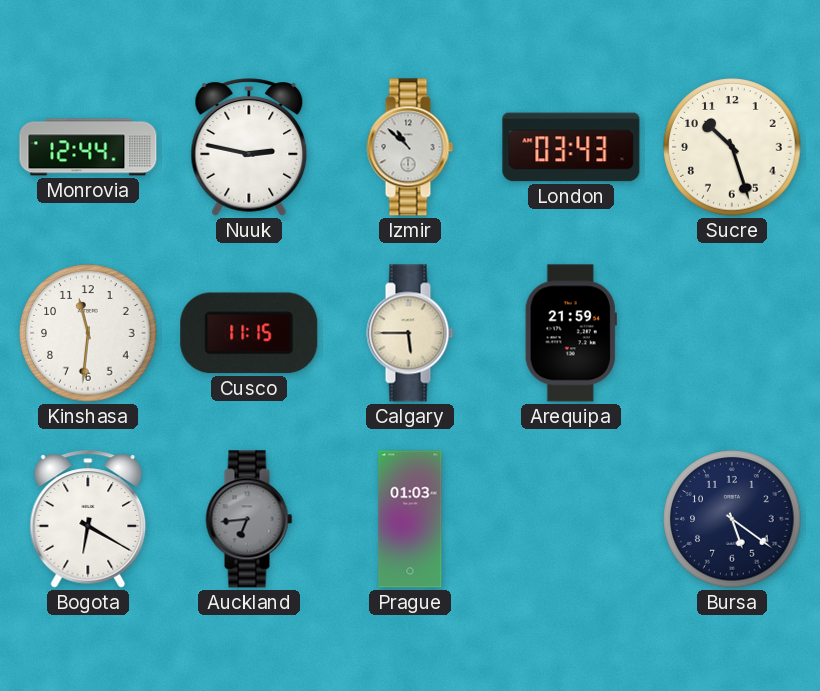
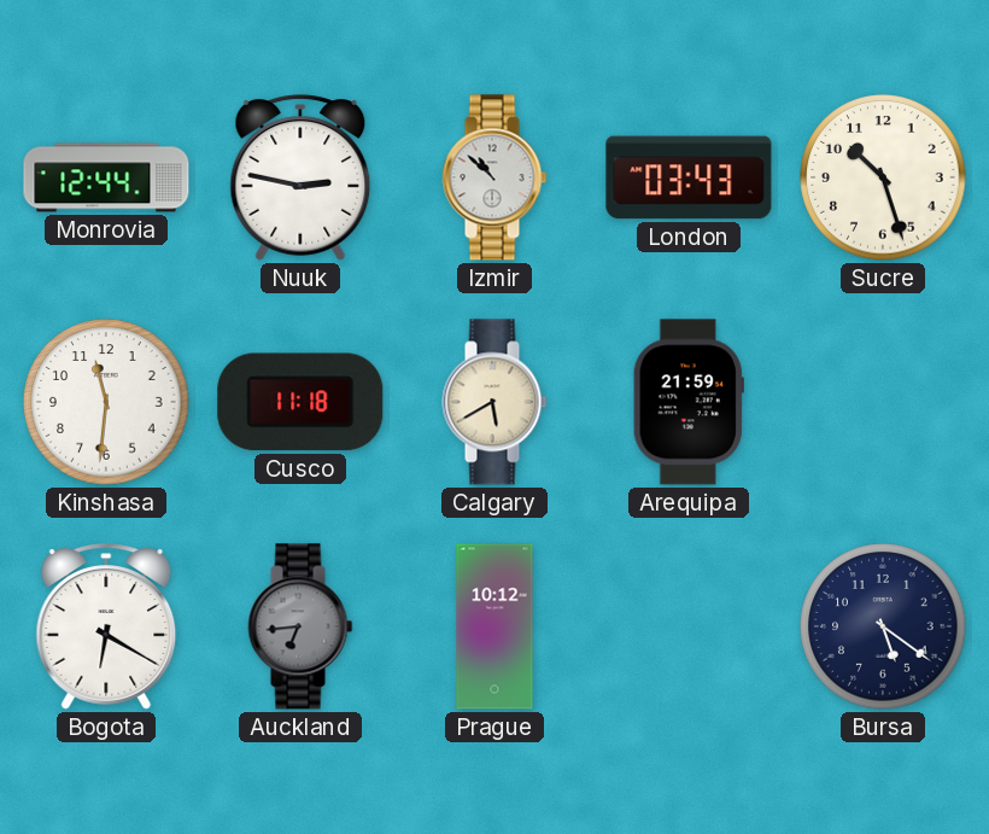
Cusco: 11:15 -> 11:18
Calgary: 5:45 -> 5:40
Prague: 01:03 -> 10:12
